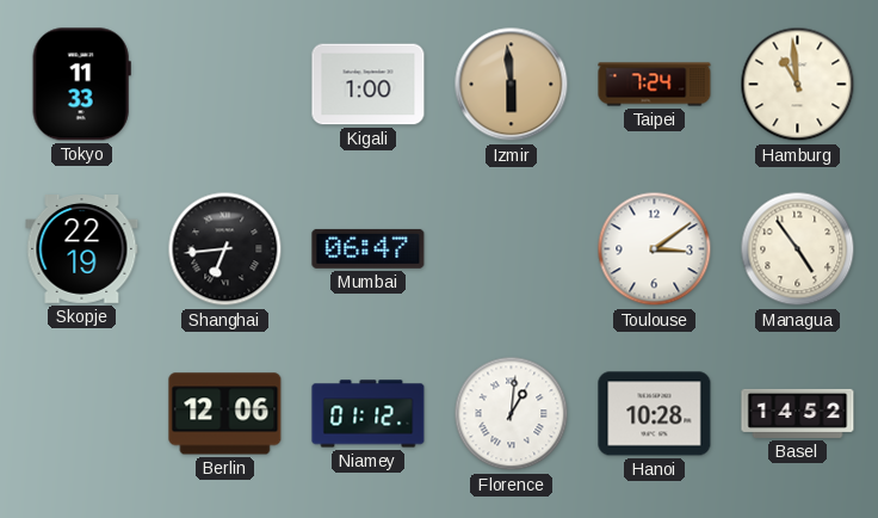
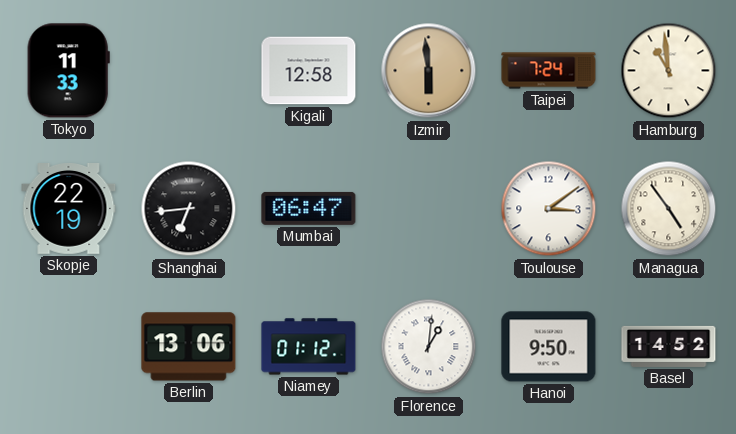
Kigali: 1:00 -> 12:58
Berlin: 12:06 -> 13:06
Hanoi: 10:28 -> 9:50
